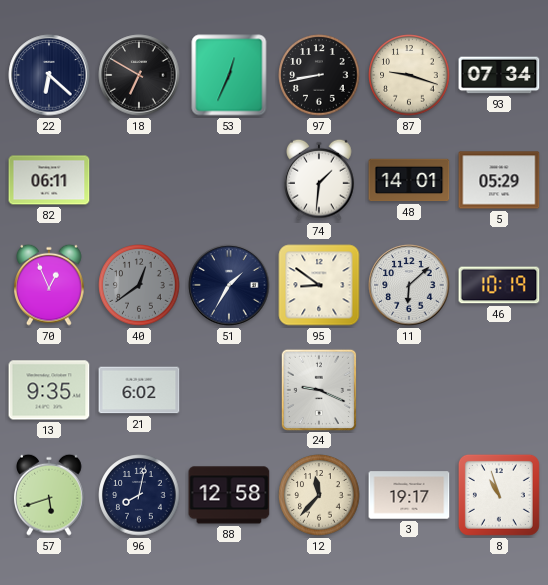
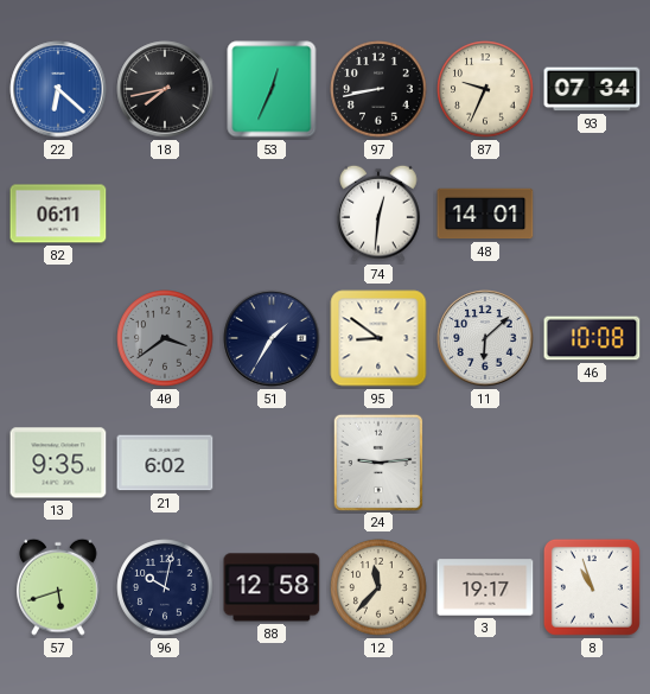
22 dial: navy -> blue
18: 6:50 -> 7:43
87: 9:18 -> 9:34
74: 1:31 -> 12:31
5: 05:29 -> none
70: 12:56 -> none
40: 12:39 -> 3:39
46: 10:19 -> 10:08
24: 9:19 -> 9:14
96: 8:02 -> 10:02
